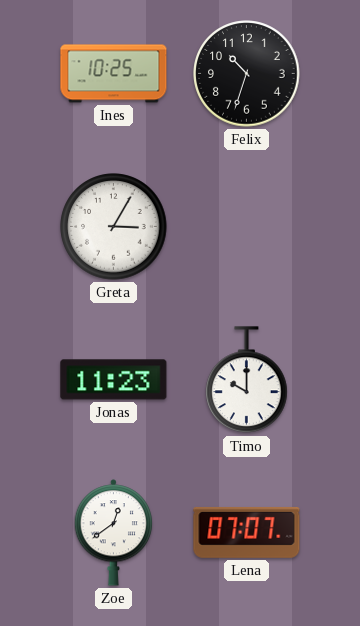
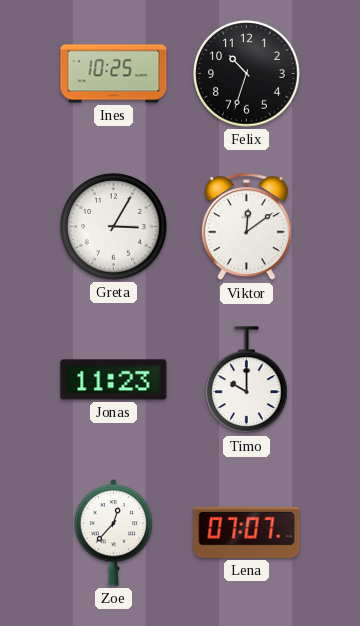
Viktor: none -> 12:09
Zoe: 12:39 -> 12:37
